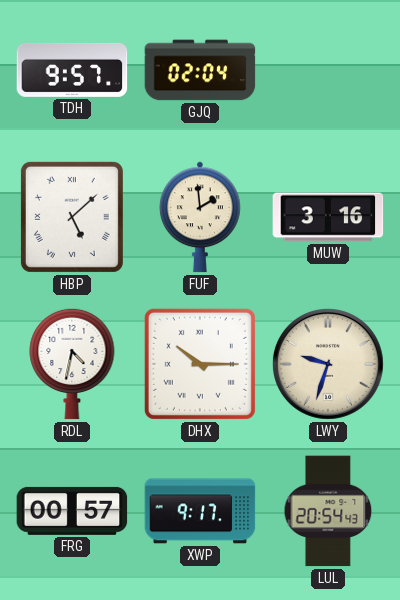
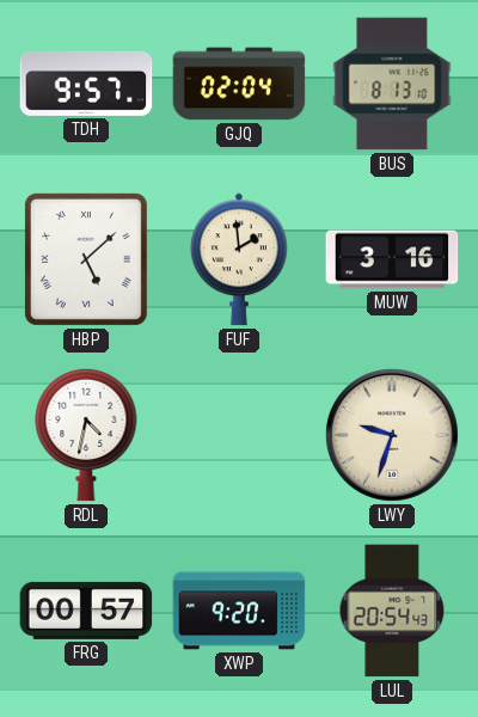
BUS: none -> 8:13
DHX: 10:15 -> none
XWP: 9:17 -> 9:20
